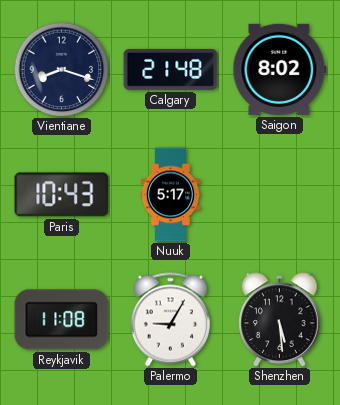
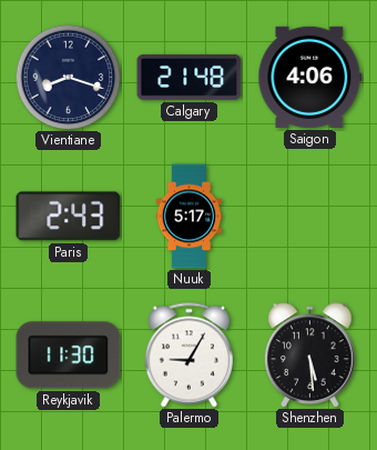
Saigon: 8:02 -> 4:06
Paris: 10:43 -> 2:43
Reykjavik: 11:08 -> 11:30
